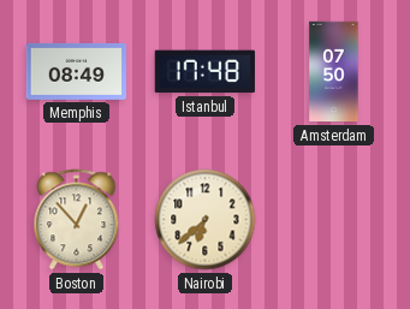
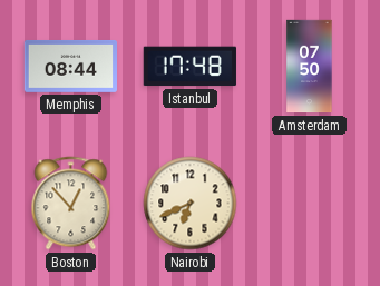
Memphis: 08:49 -> 08:44
Nairobi: 6:38 -> 6:41
